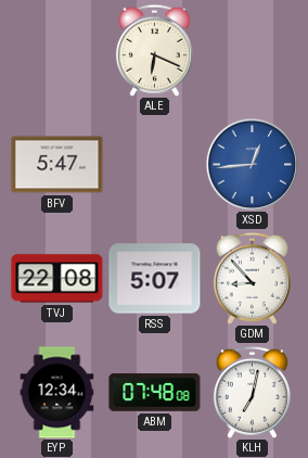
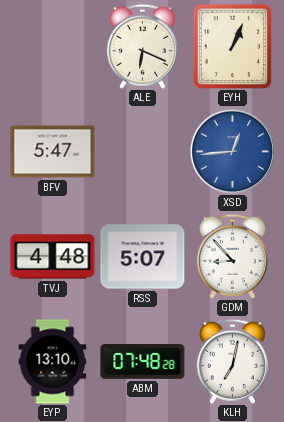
EYH: none -> 1:04
TVJ: 22:08 -> 4:48
EYP: 12:34 -> 13:10
ABM: 07:48:08 -> 07:48:28
